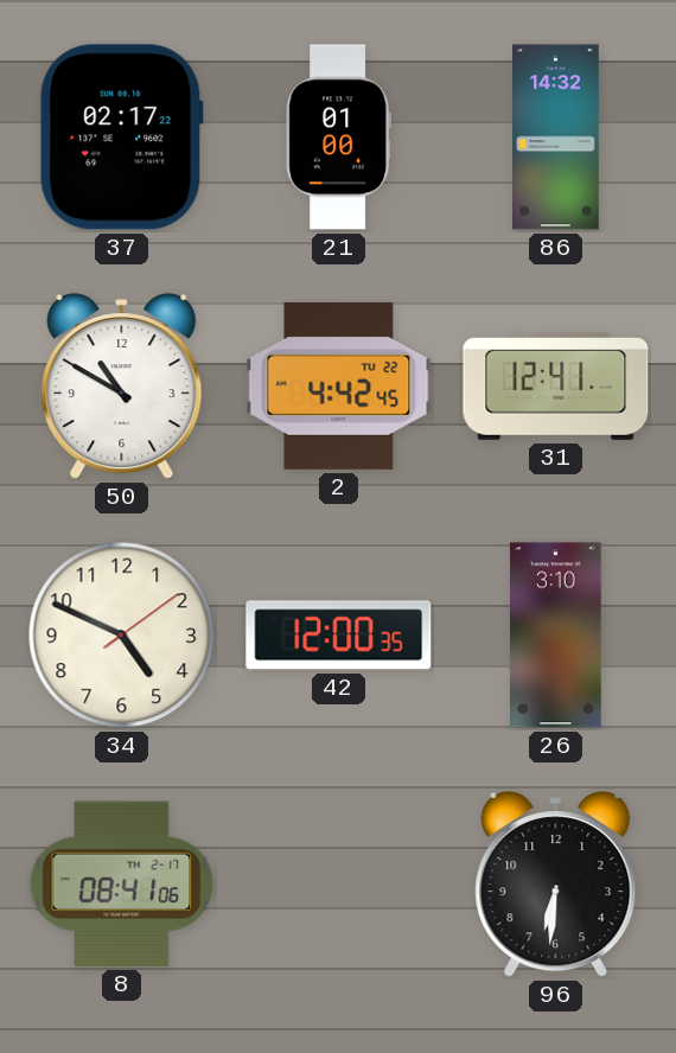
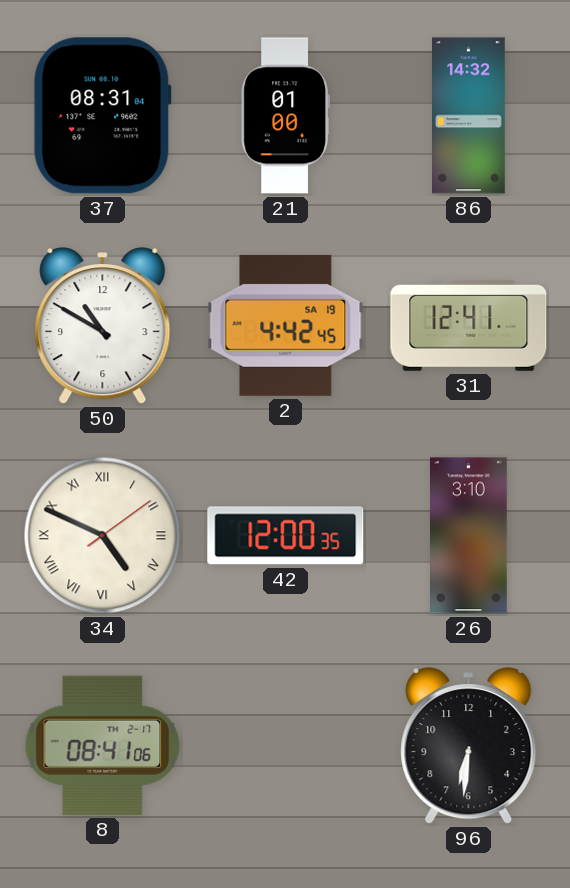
37: 02:17 -> 08:31
2 date: TU 22 -> SA 19
34 numerals: Arabic -> Roman
